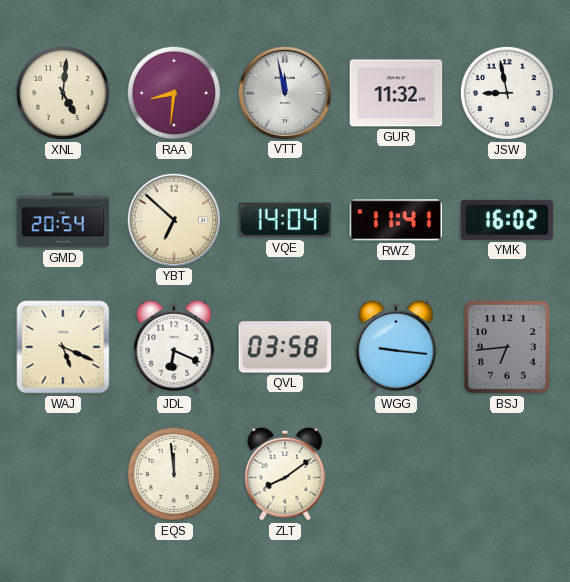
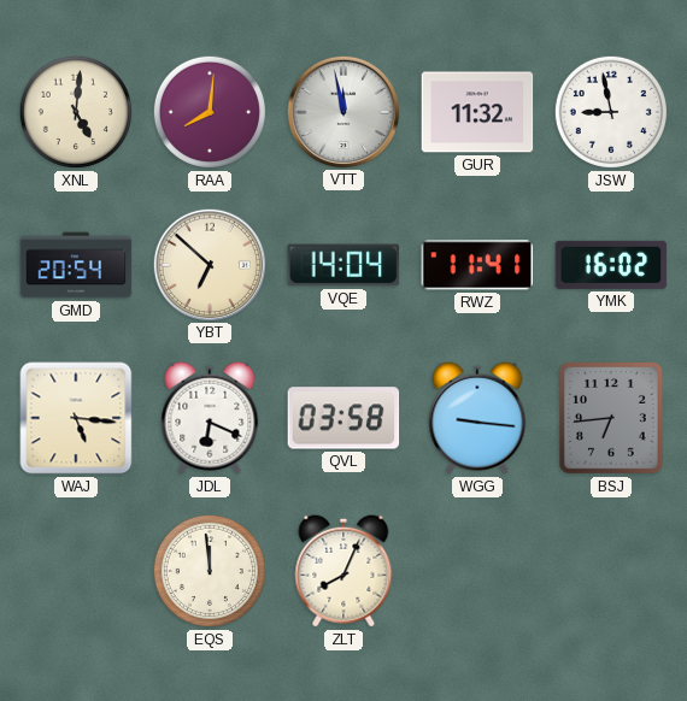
RAA: 8:31 -> 8:01
WAJ: 5:19 -> 5:16
ZLT: 8:09 -> 8:04
